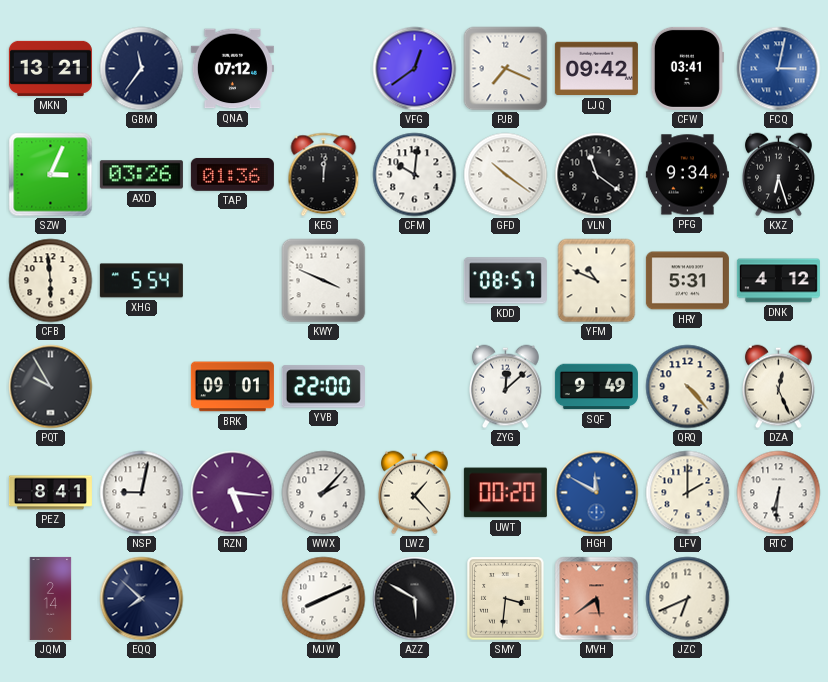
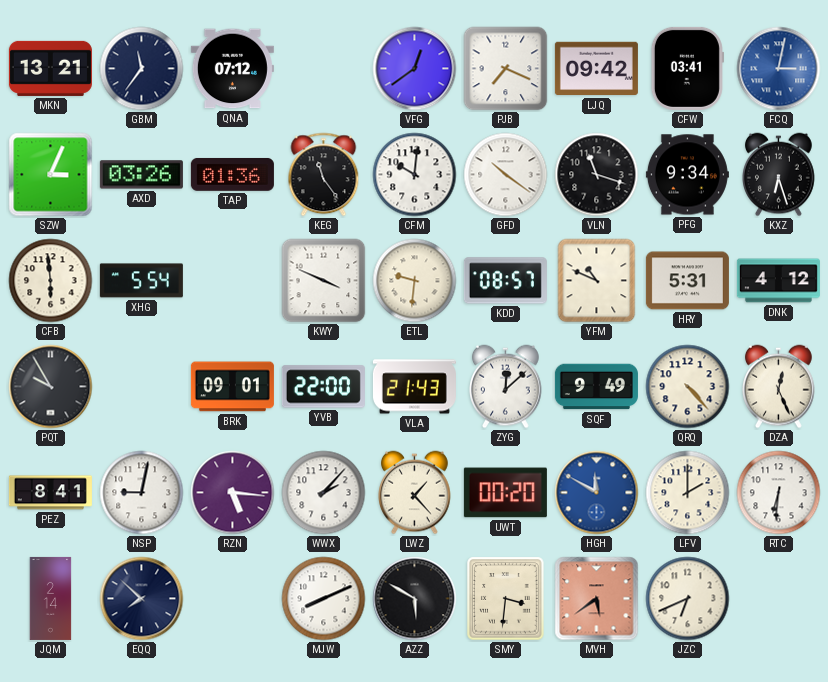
KEG: 12:01 -> 11:24
VLN: 11:21 -> 11:18
ETL: none -> 9:31
VLA: none -> 21:43
